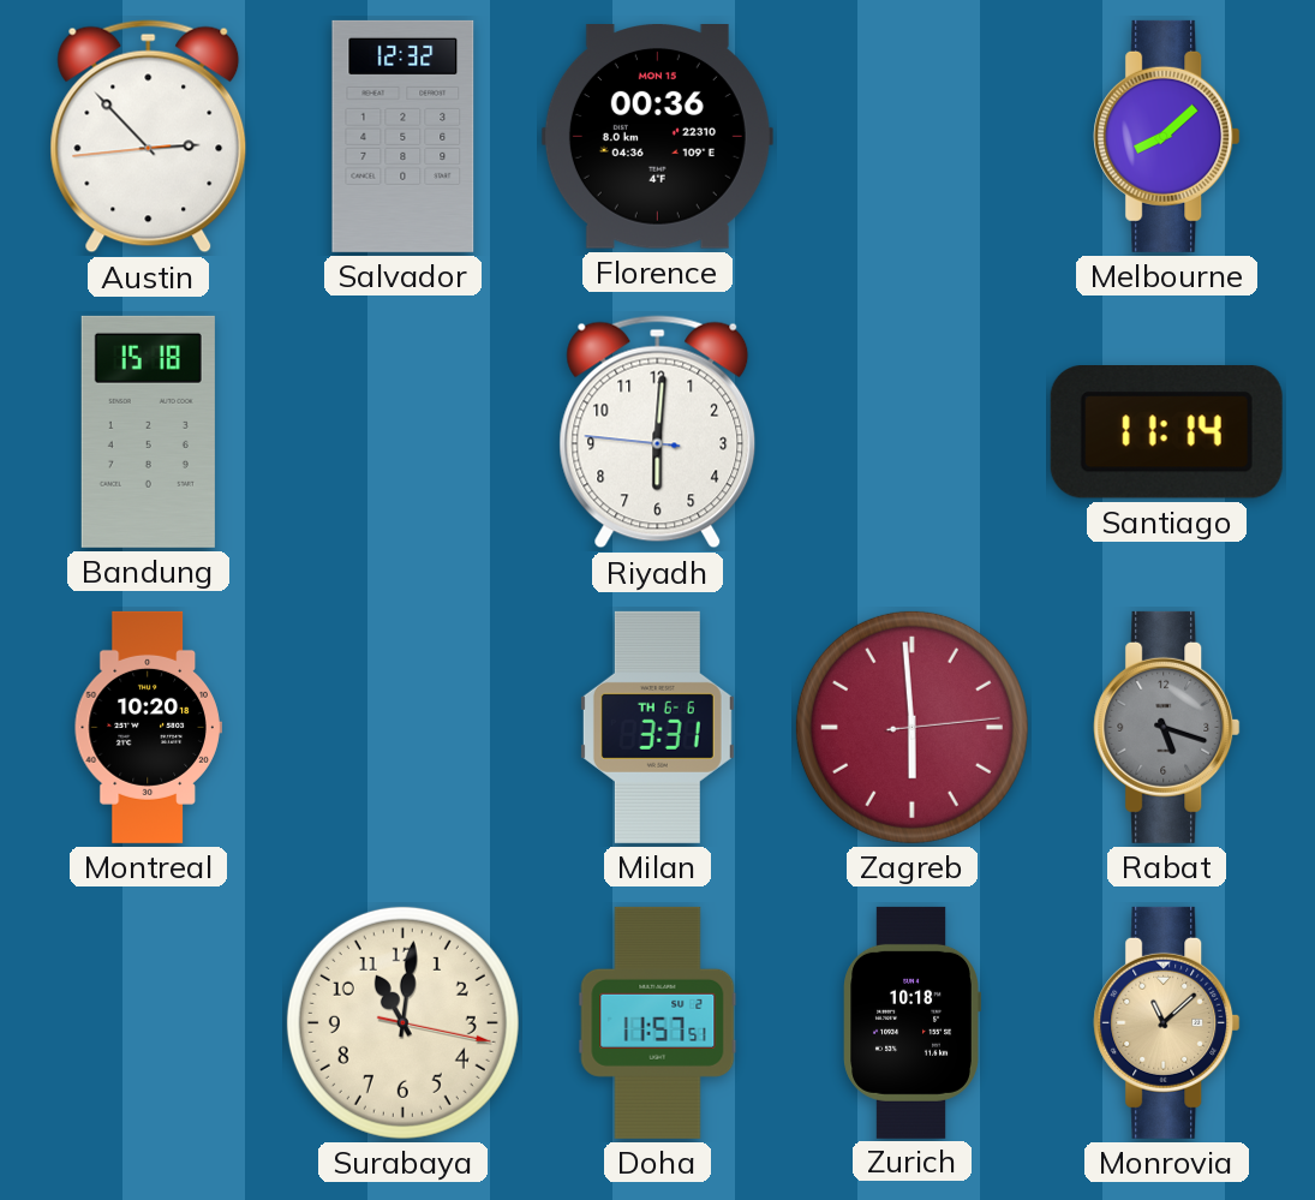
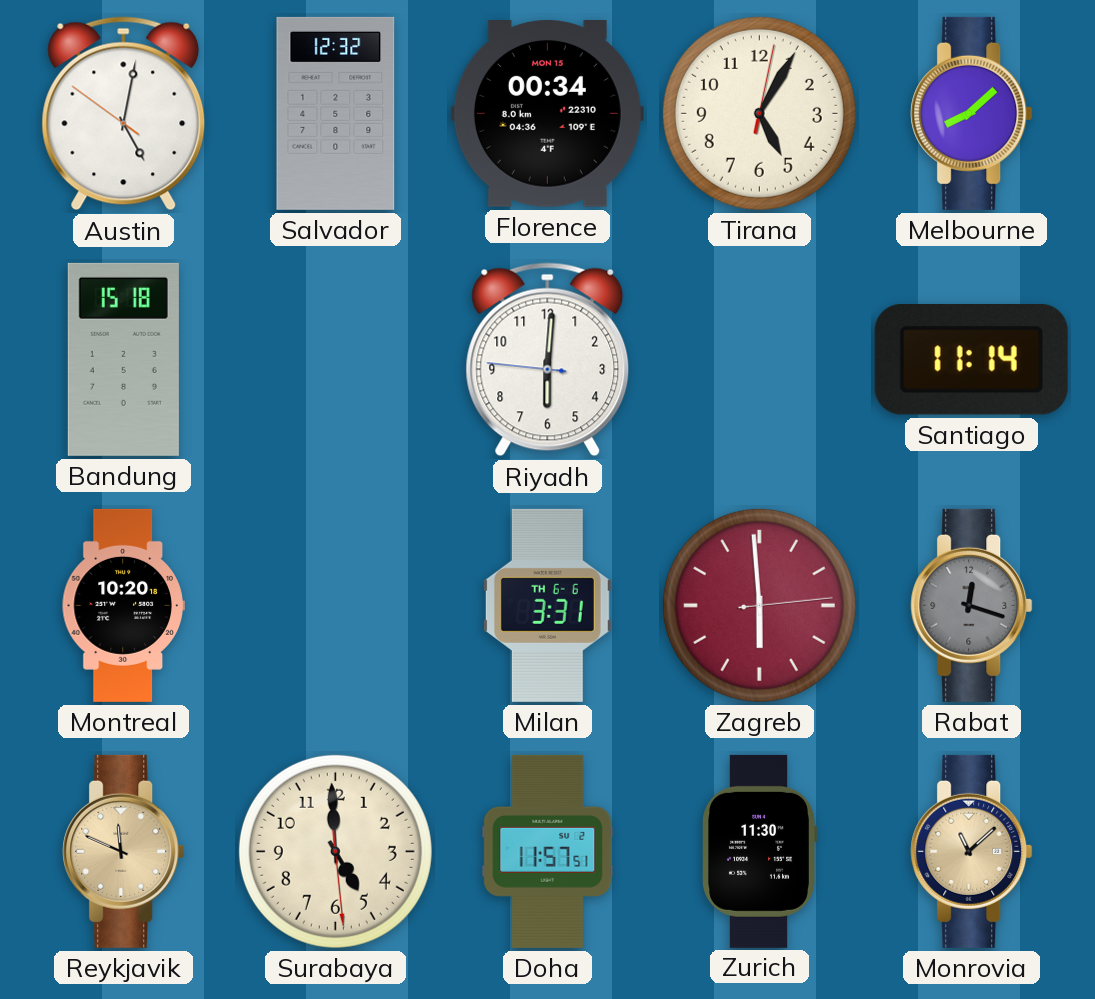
Austin: 2:52 -> 5:01
Florence: 00:36 -> 00:34
Tirana: none -> 5:05
Rabat: 5:18 -> 12:18
Reykjavik: none -> 11:49
Surabaya: 11:01 -> 4:59
Zurich: 10:18 -> 11:30
